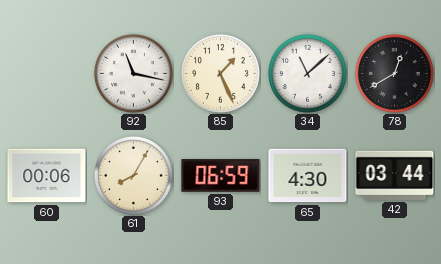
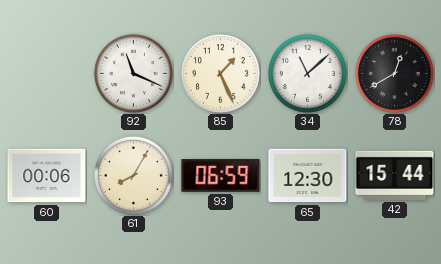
92: 11:17 -> 11:19
65: 4:30 -> 12:30
42: 03:44 -> 15:44
